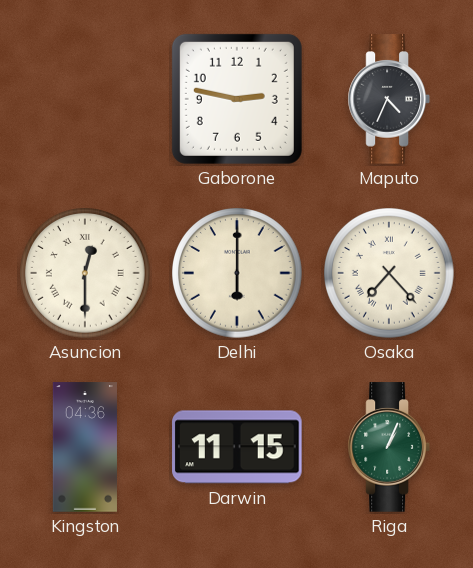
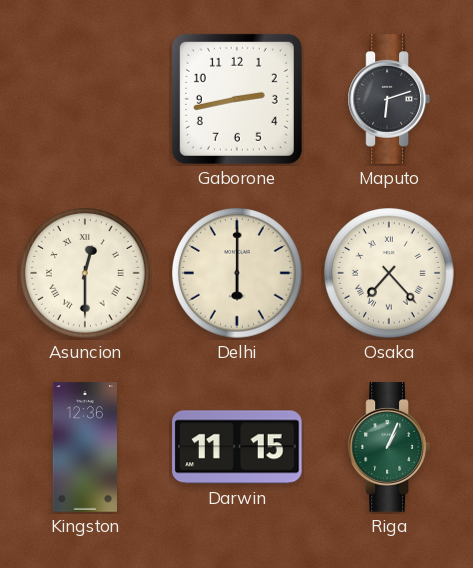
Gaborone: 2:47 -> 2:43
Maputo: 4:34 -> 6:12
Kingston: 04:36 -> 12:36
